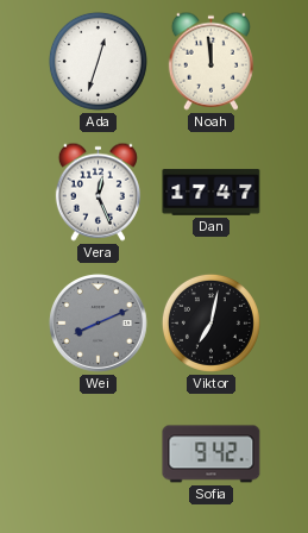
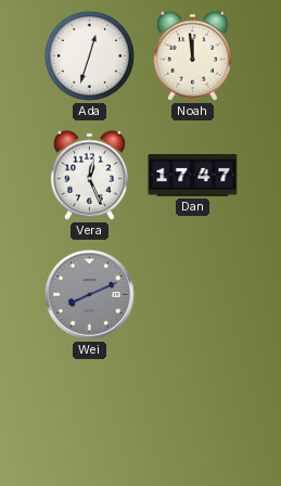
Viktor: 7:02 -> none
Sofia: 9:42 -> none
